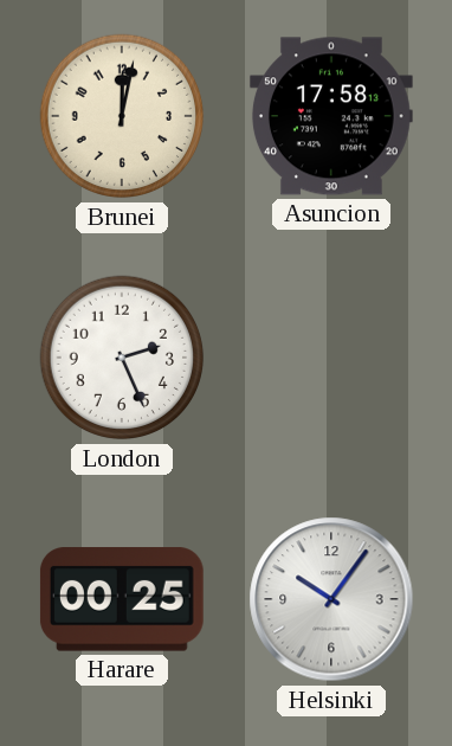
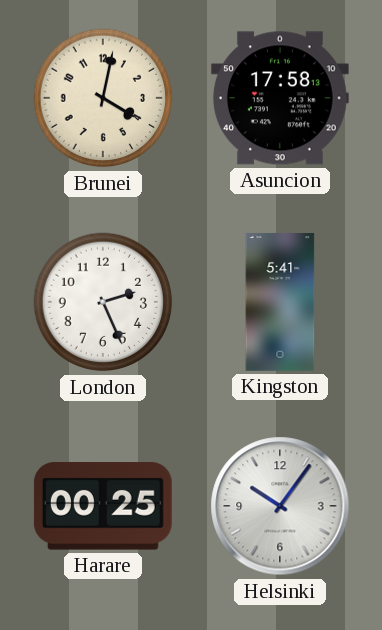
Brunei: 12:02 -> 4:02
Kingston: none -> 5:41
